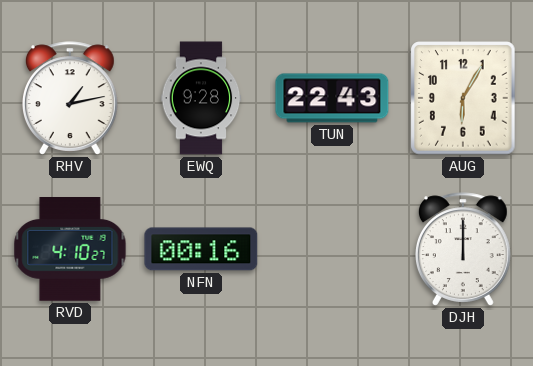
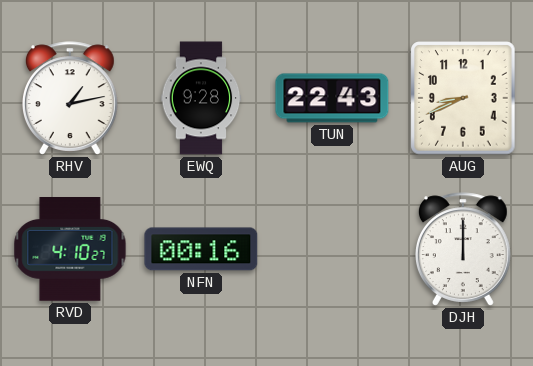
AUG: 6:05 -> 8:41
